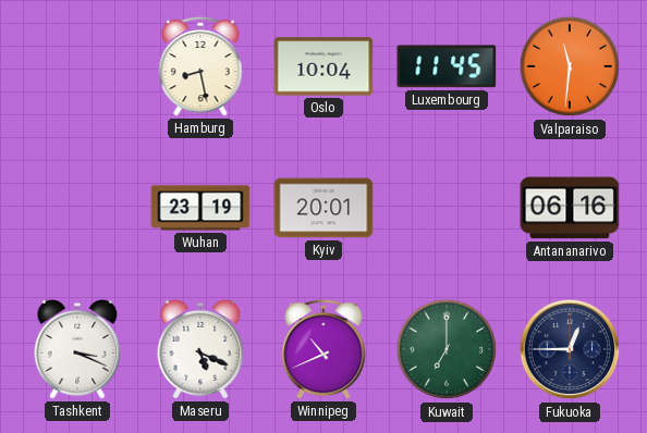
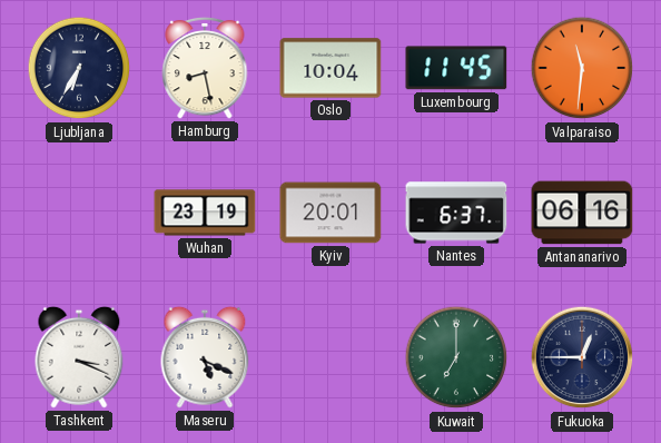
Ljubljana: none -> 6:35
Nantes: none -> 6:37
Winnipeg: 10:41 -> none
